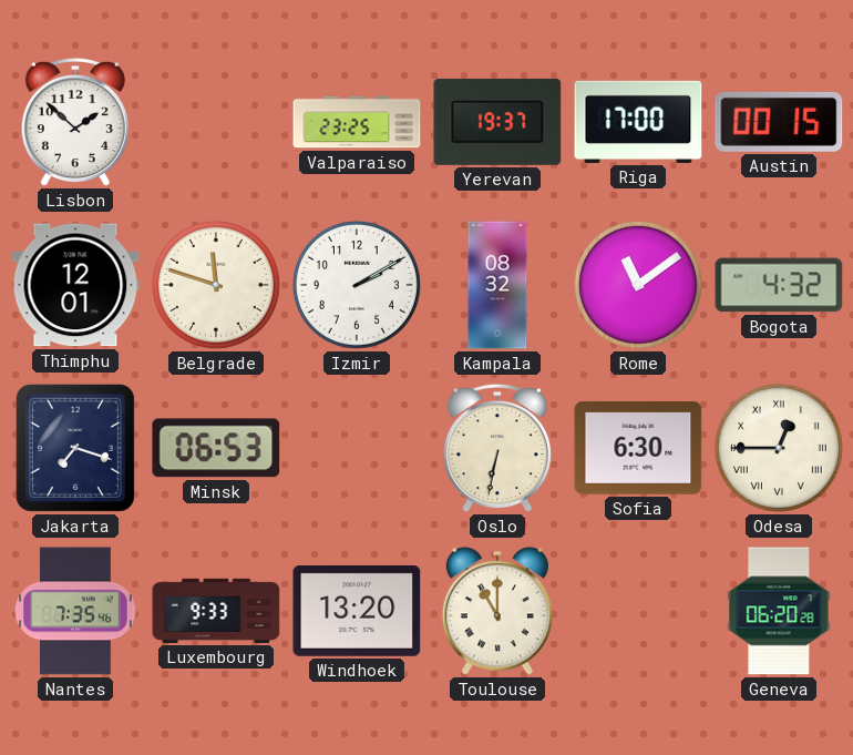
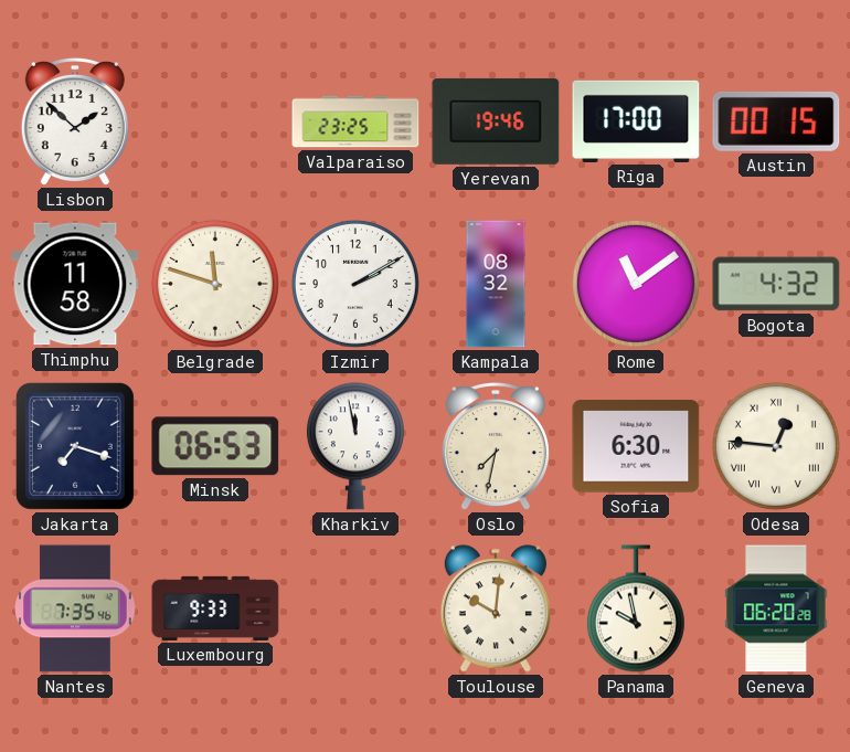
Yerevan: 19:37 -> 19:46
Thimphu: 12:01 -> 11:58
Kharkiv: none -> 11:58
Oslo: 6:32 -> 7:32
Odesa: 12:45 -> 12:46
Windhoek: 13:20 -> none
Toulouse: 11:00 -> 10:01
Panama: none -> 9:58
